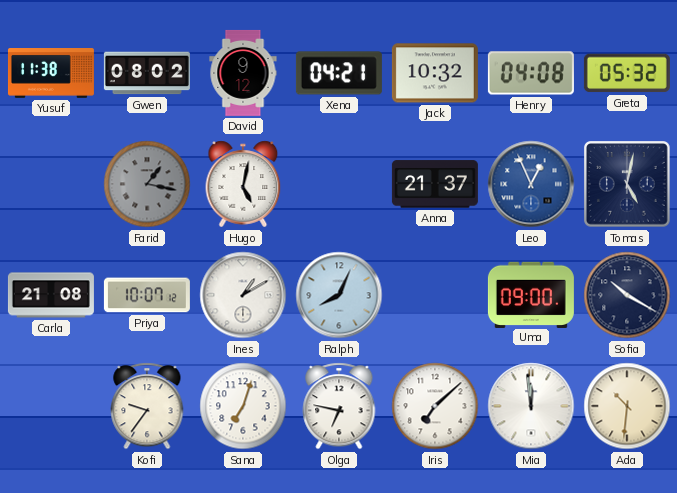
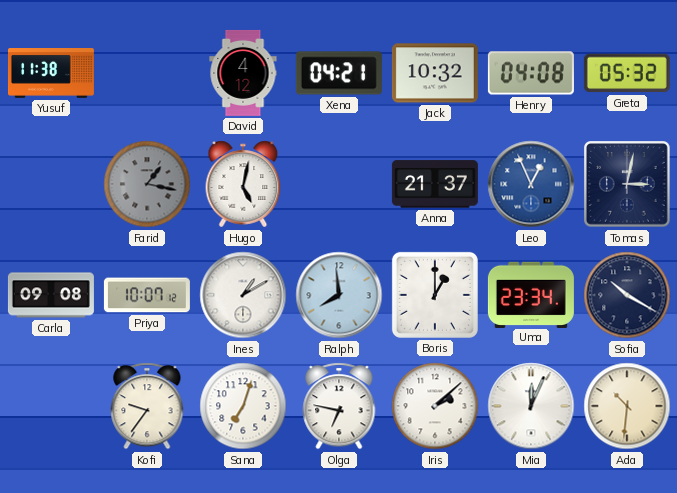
Gwen: 08:02 -> none
David: 9:12 -> 4:12
Tomas: 5:02 -> 3:02
Carla: 21:08 -> 09:08
Ralph: 8:04 -> 7:59
Boris: none -> 1:00
Uma: 09:00 -> 23:34
Iris: 7:08 -> 2:08
Mia: 11:59 -> 12:04
